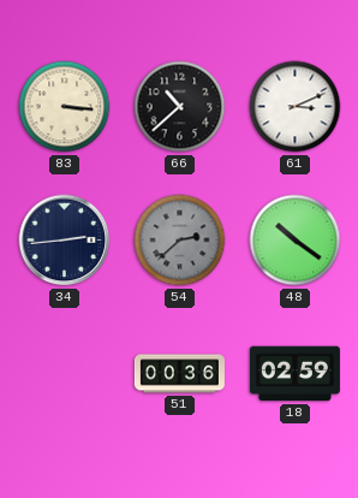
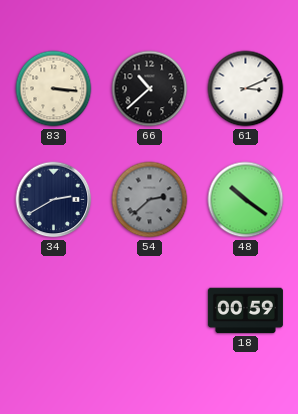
34: 2:44 -> 2:40
51: 00:36 -> none
18: 02:59 -> 00:59
